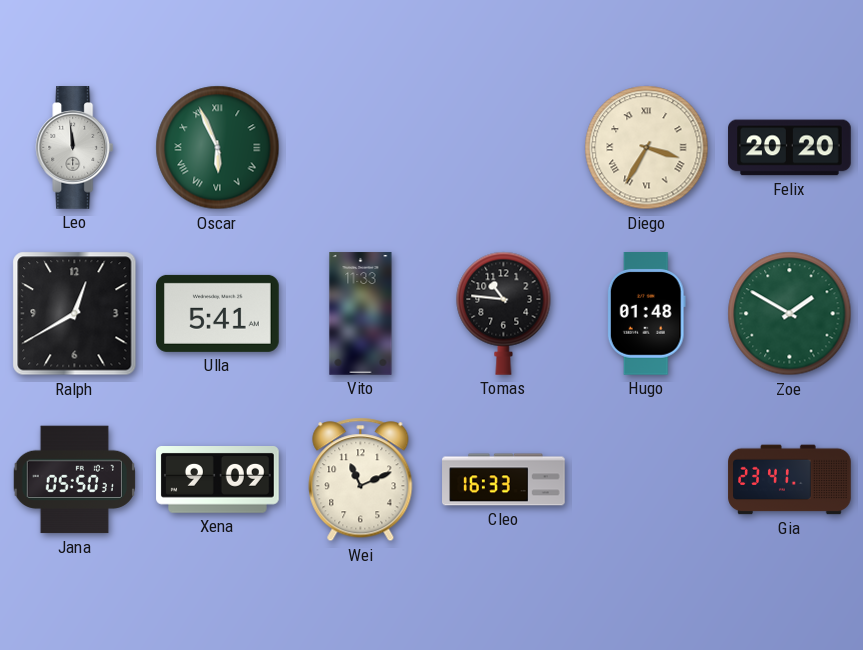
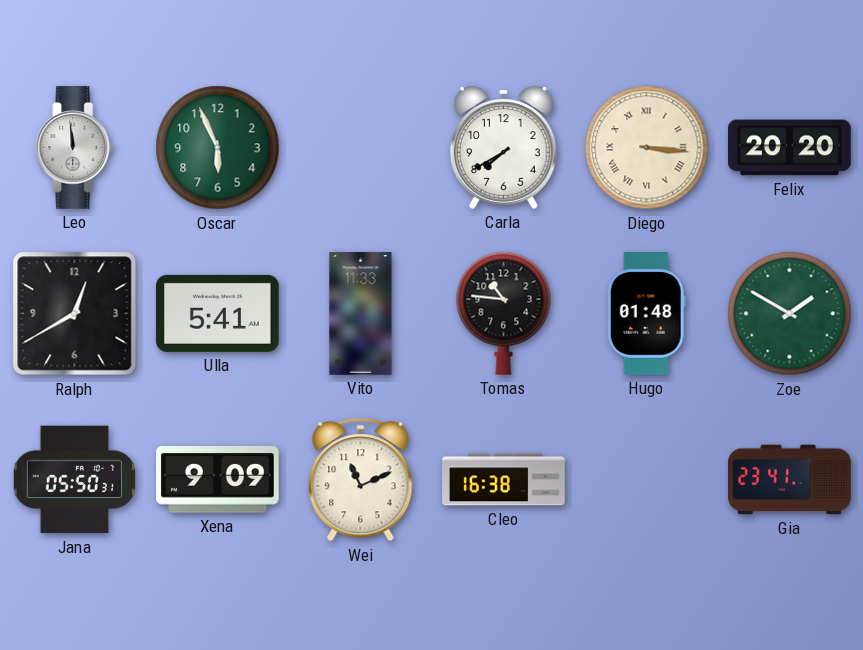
Oscar numerals: Roman -> Arabic
Carla: none -> 7:40
Diego: 3:35 -> 3:16
Cleo: 16:33 -> 16:38
